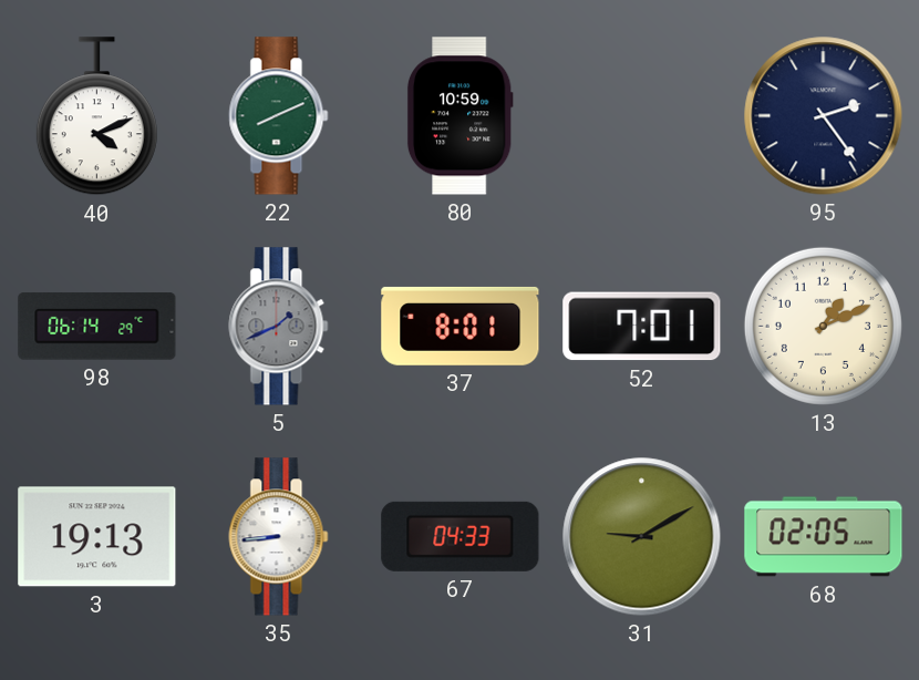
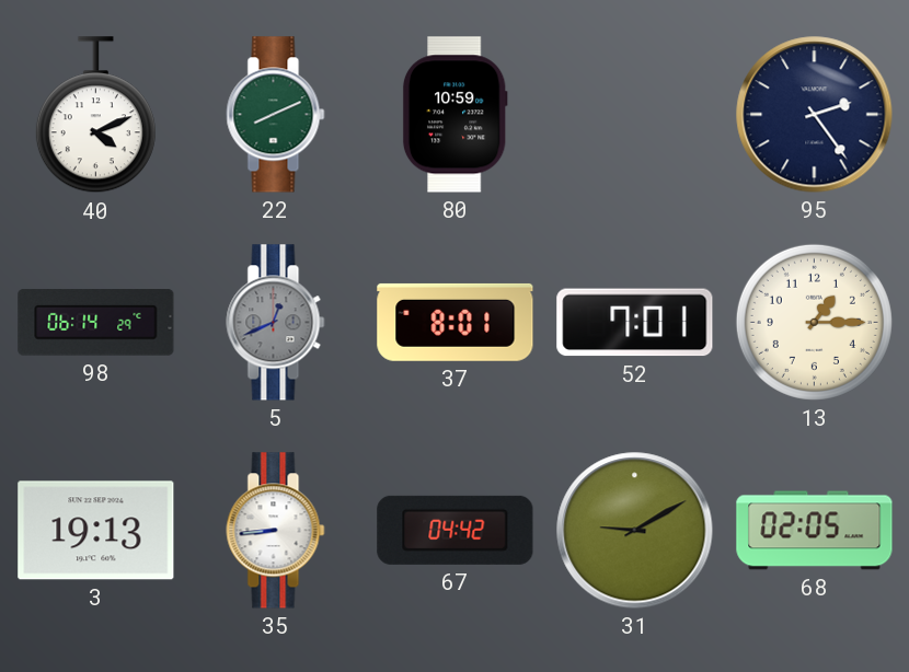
5: 1:41 -> 12:41
13: 1:11 -> 1:15
67: 04:33 -> 04:42
